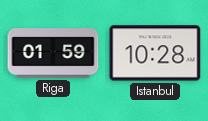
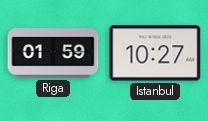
Istanbul: 10:28 -> 10:27
